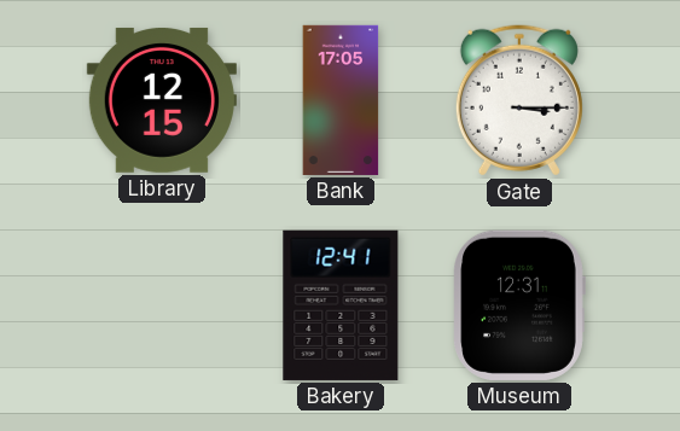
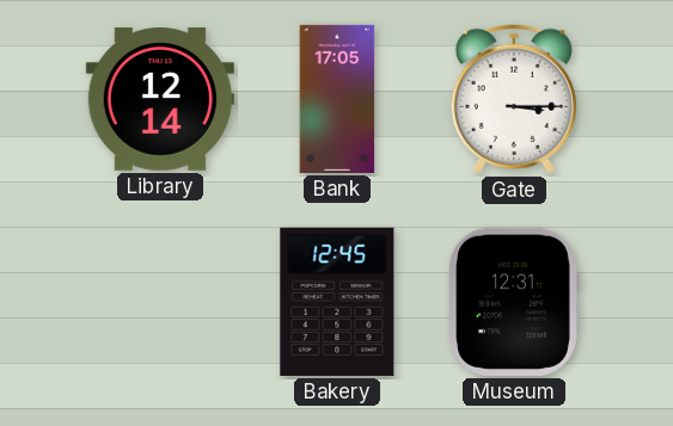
Library: 12:15 -> 12:14
Bakery: 12:41 -> 12:45
